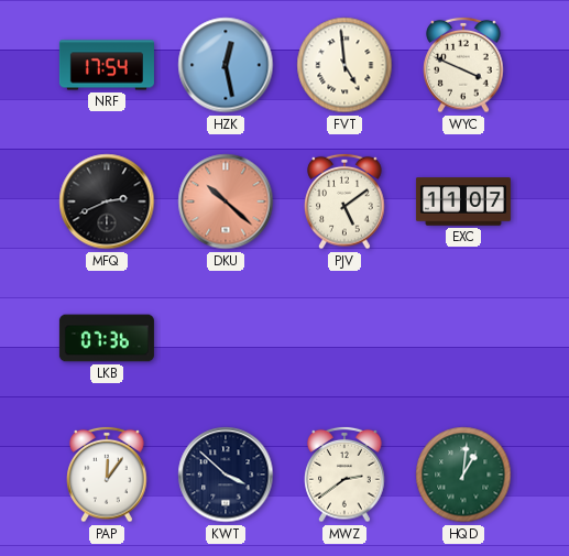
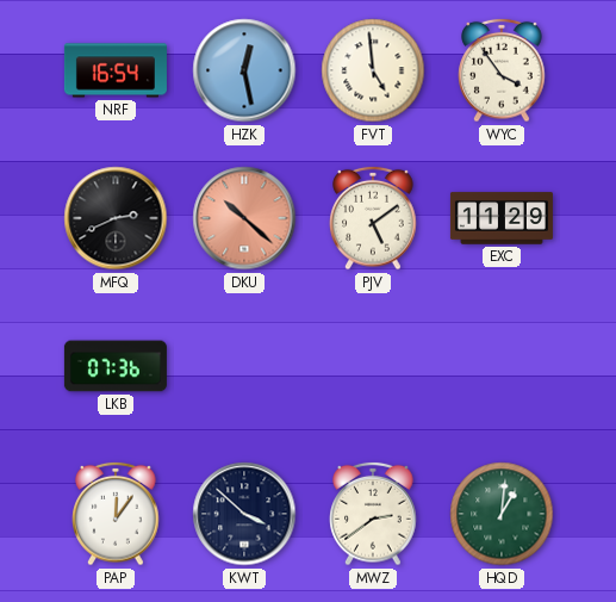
NRF: 17:54 -> 16:54
WYC: 3:49 -> 3:54
EXC: 11:07 -> 11:29
